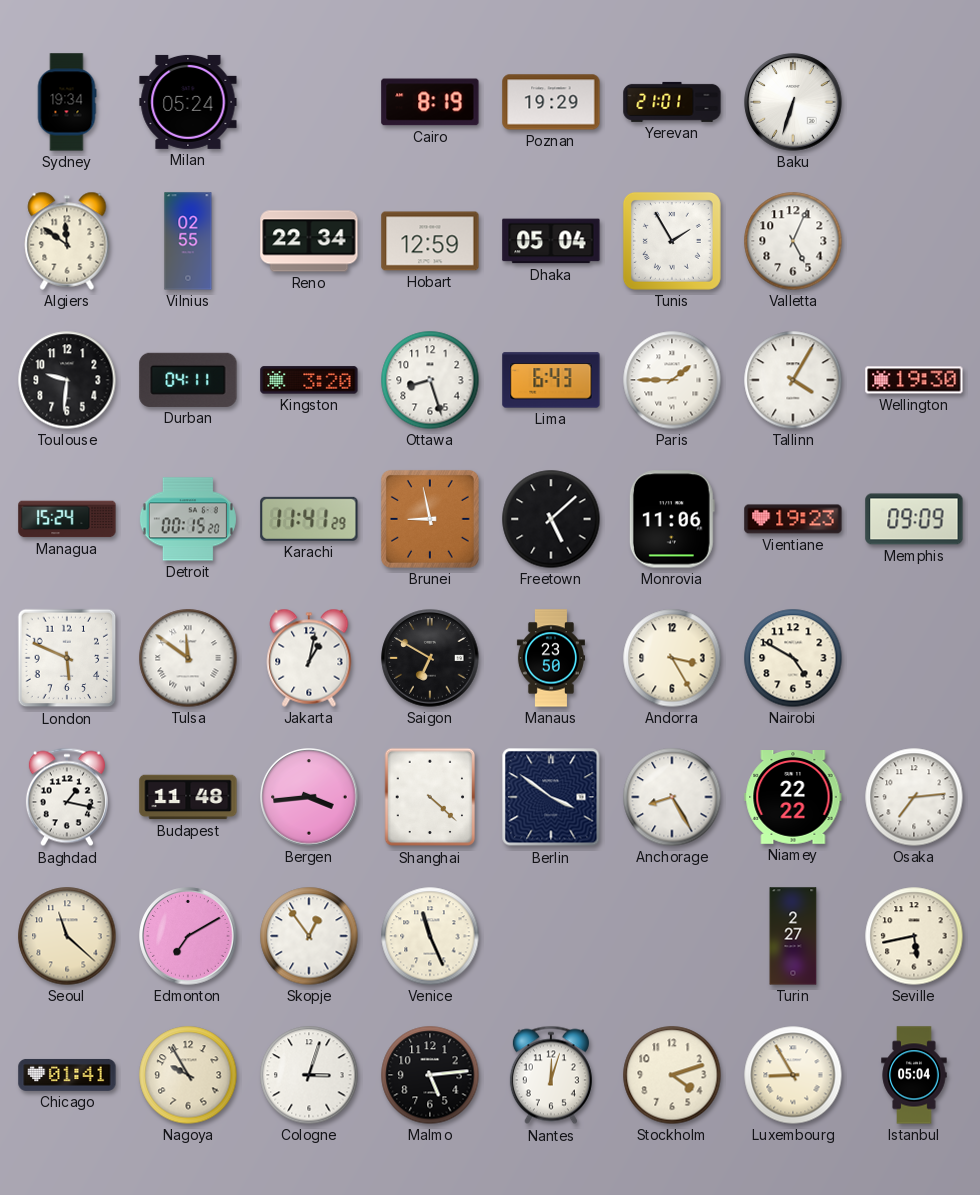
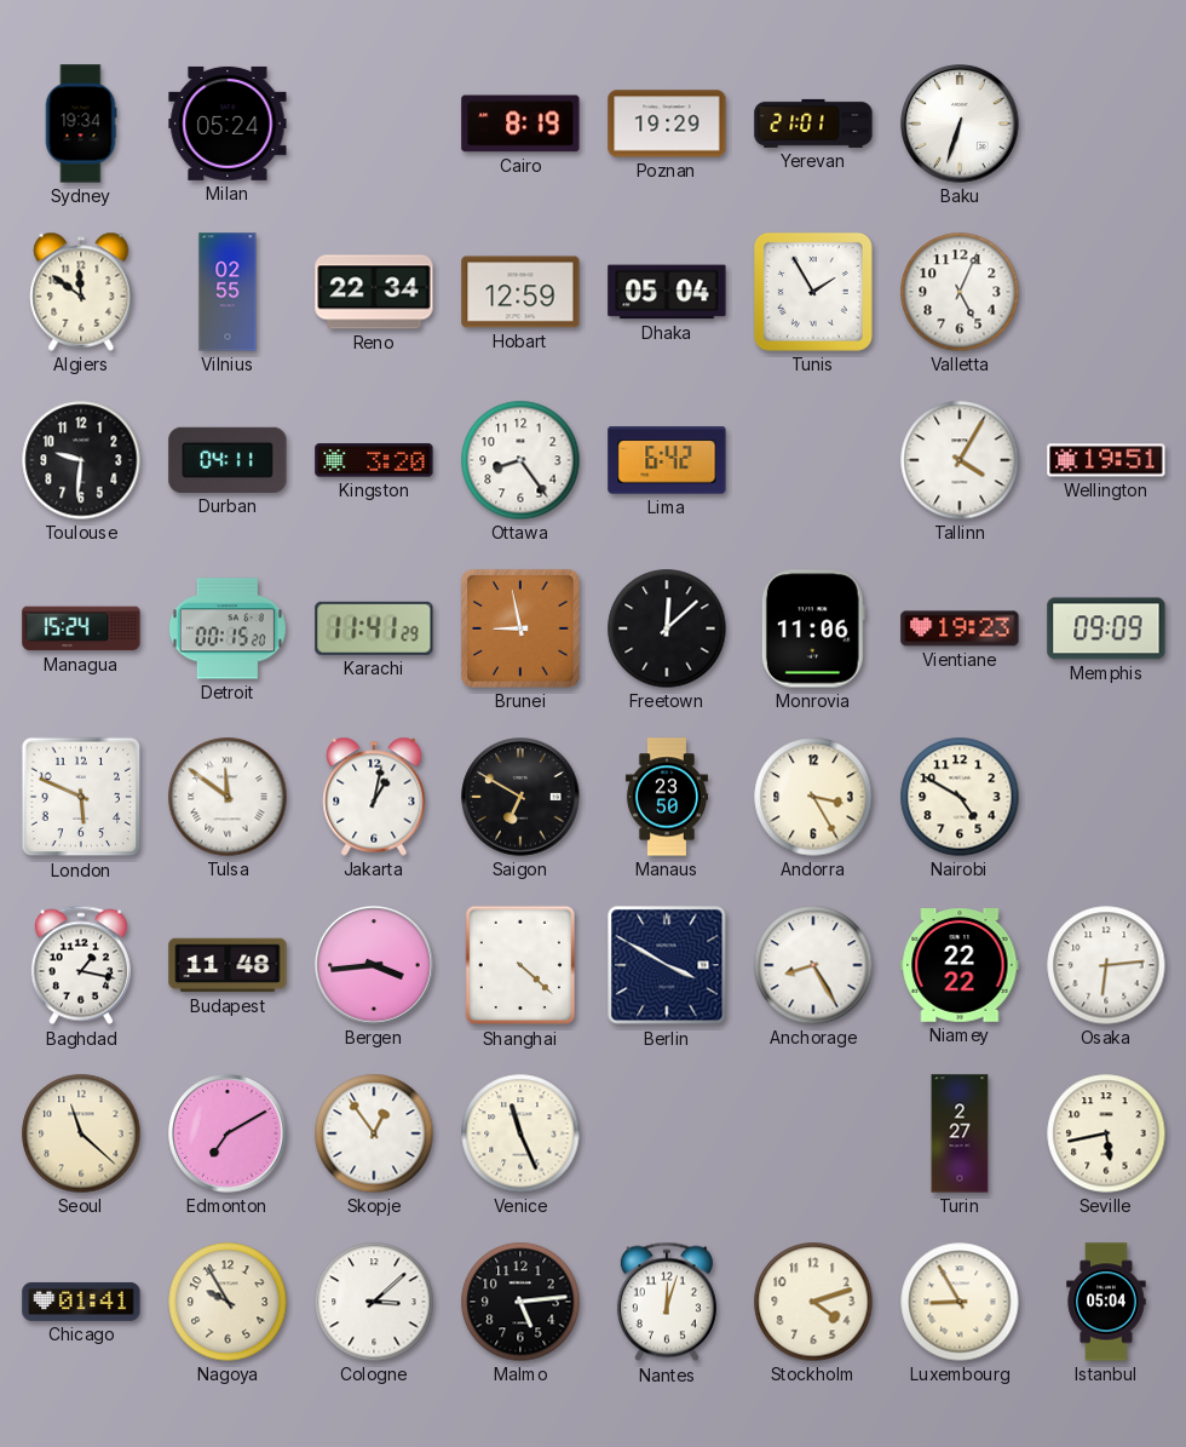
Ottawa: 8:27 -> 8:24
Lima: 6:43 -> 6:42
Paris: 1:45 -> none
Wellington: 19:30 -> 19:51
Freetown: 5:08 -> 12:08
Berlin: 3:51 -> 3:50
Osaka: 7:14 -> 6:14
Cologne: 3:03 -> 3:08
